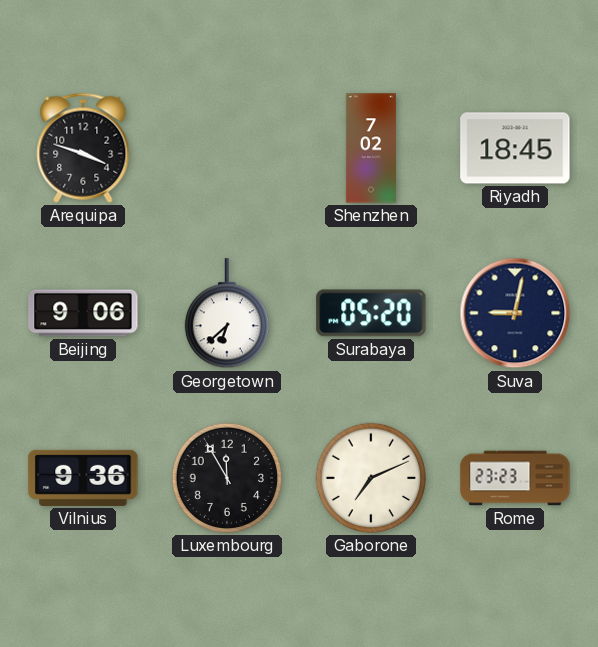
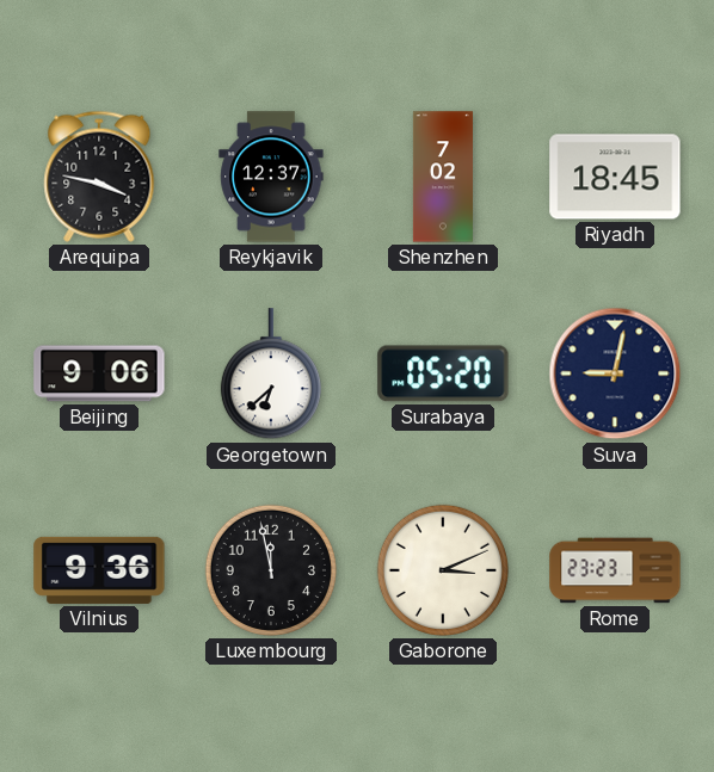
Arequipa: 3:48 -> 3:47
Reykjavik: none -> 12:37
Luxembourg: 11:55 -> 11:58
Gaborone: 7:11 -> 3:11
